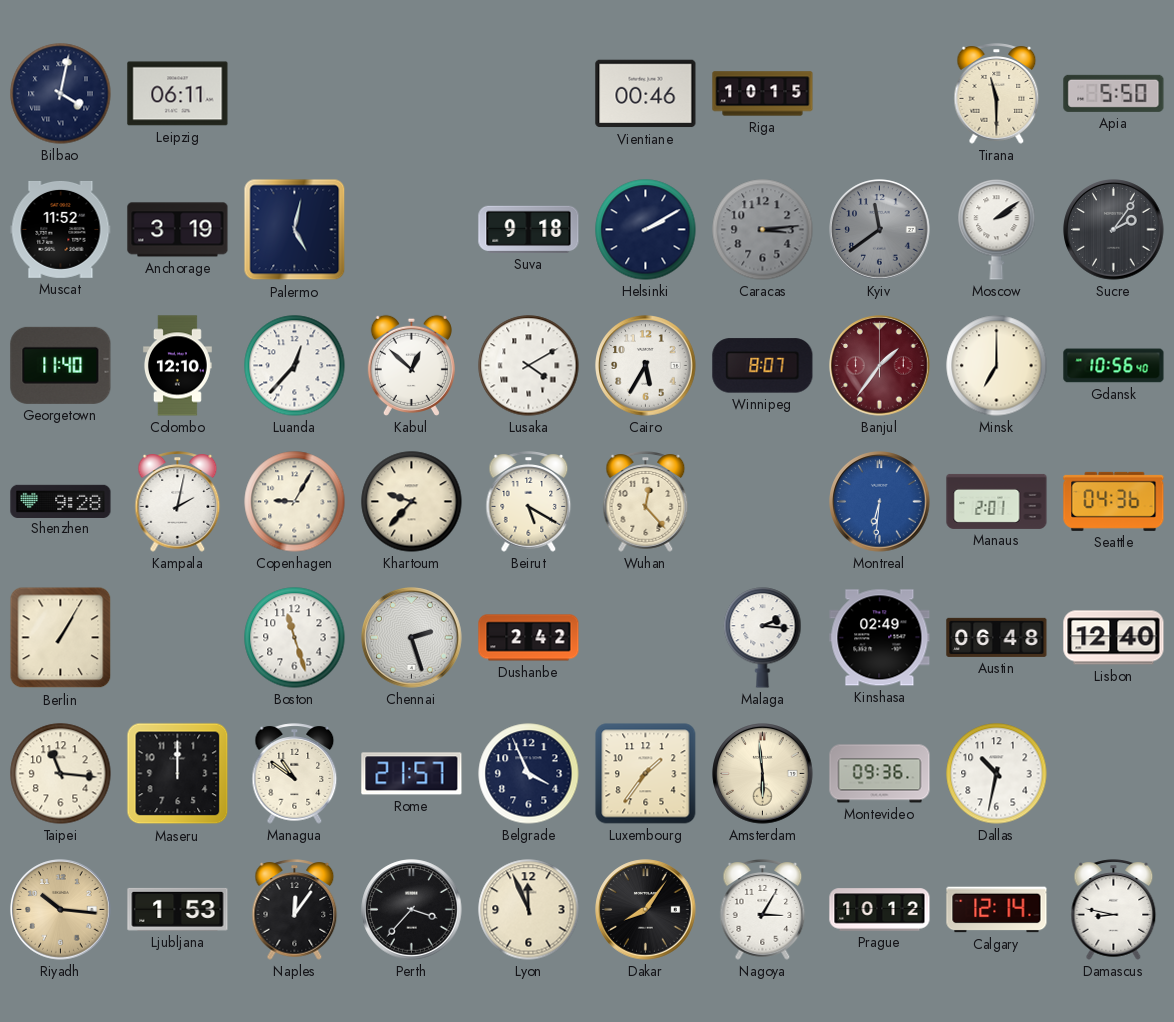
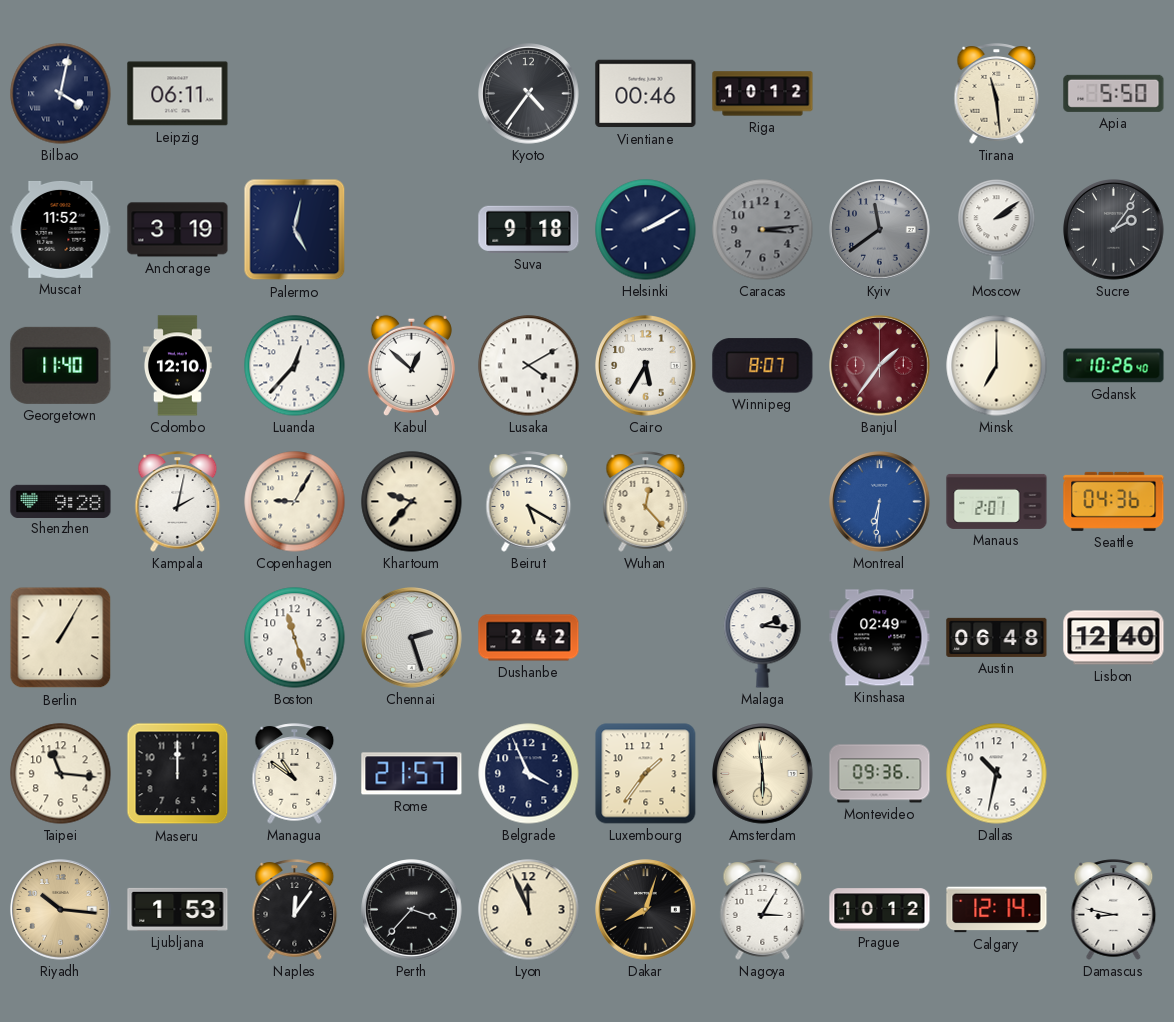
Kyoto: none -> 4:36
Riga: 10:15 -> 10:12
Tirana: 11:30 -> 11:29
Gdansk: 10:56 -> 10:26
Dakar: 8:06 -> 8:03
